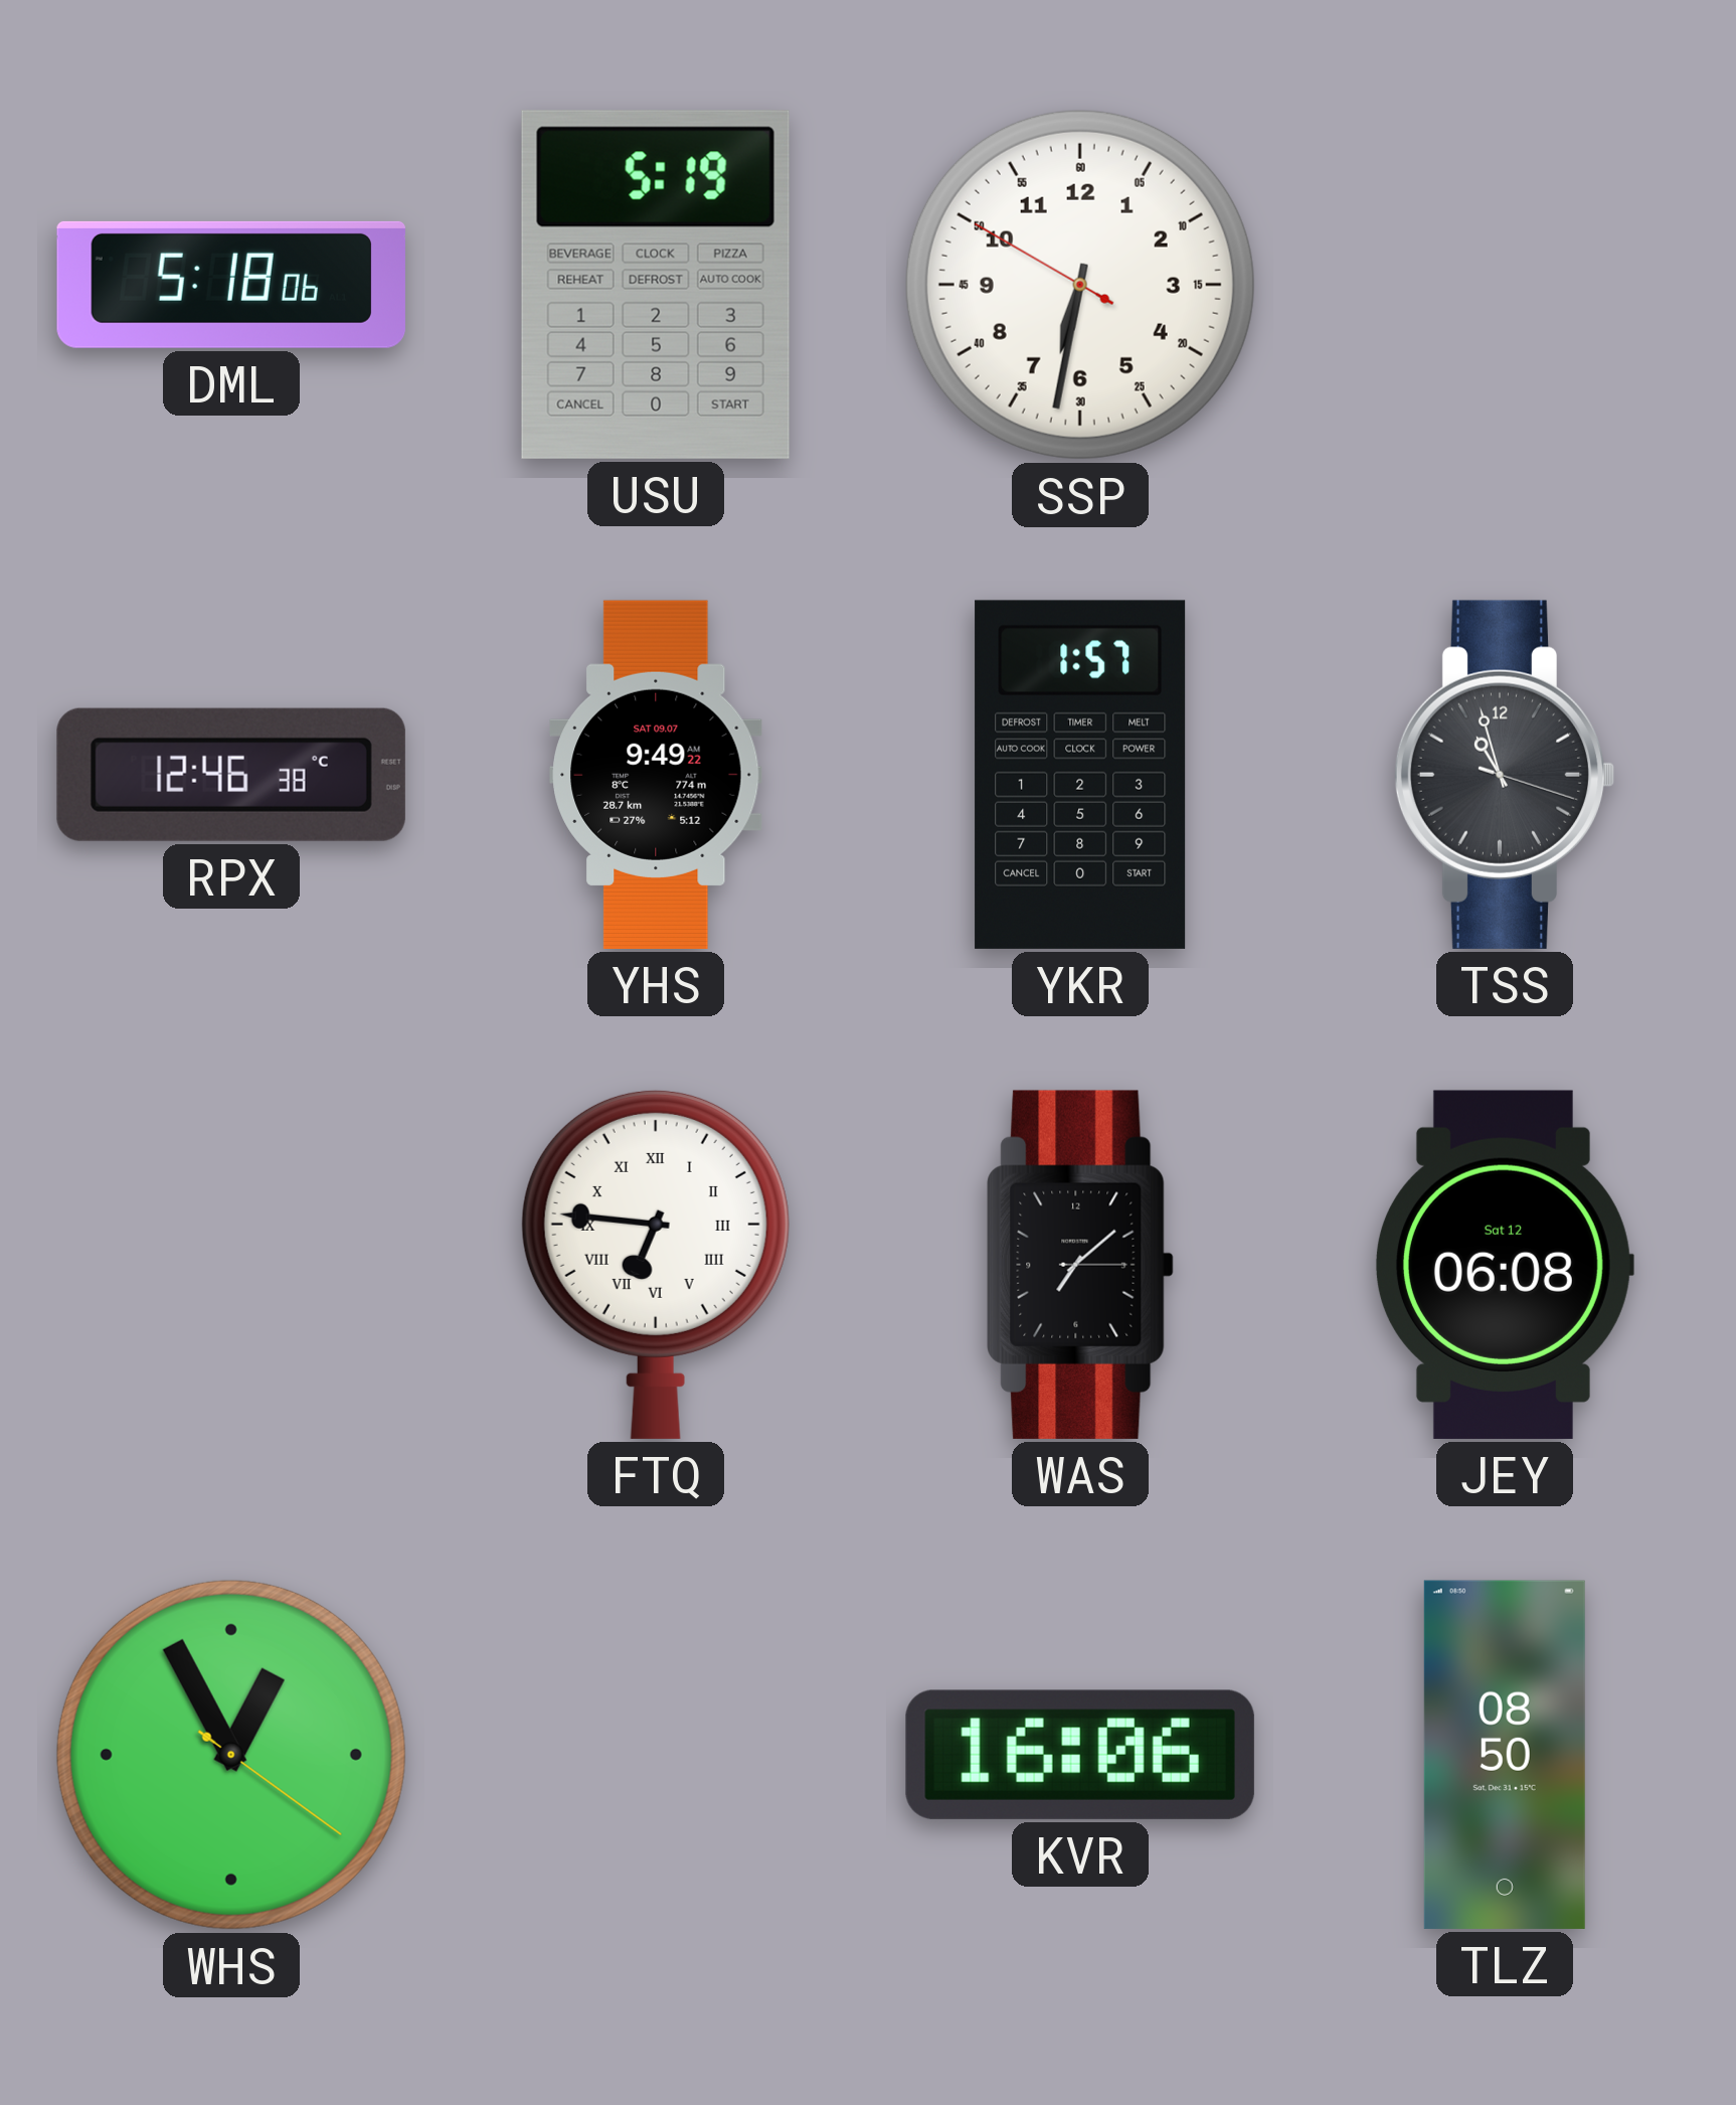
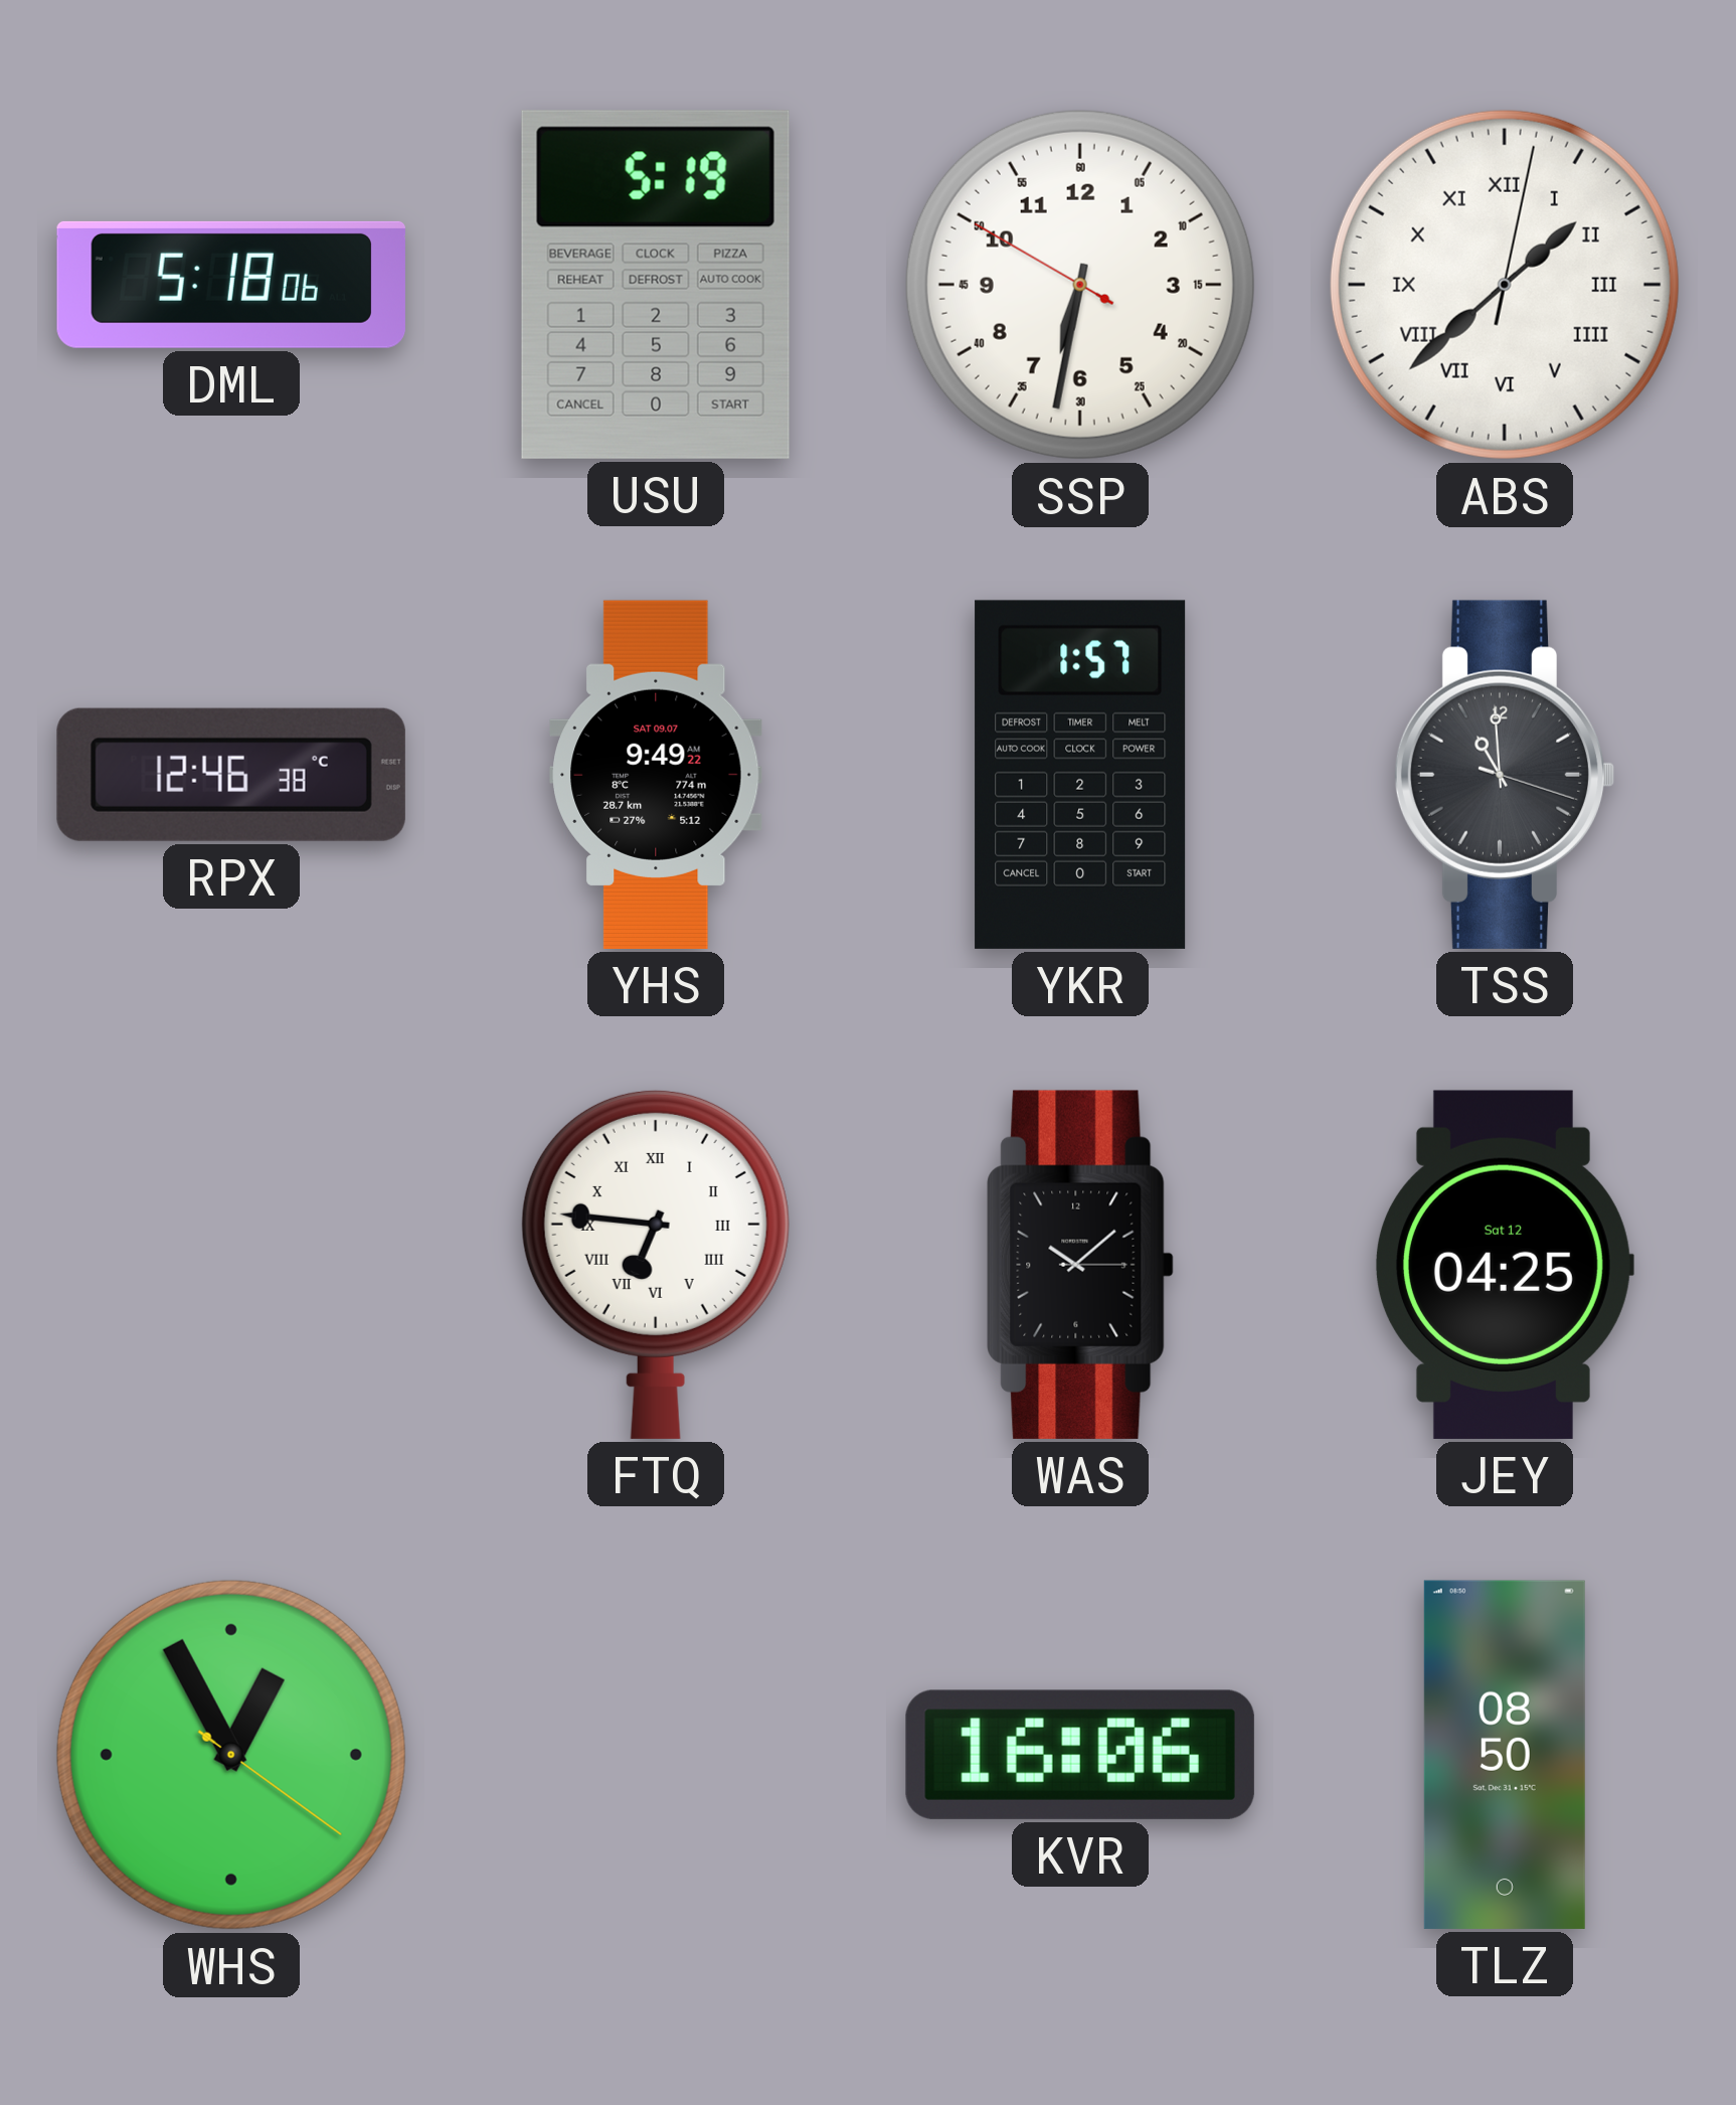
ABS: none -> 1:38
TSS: 10:57 -> 10:59
WAS: 7:08 -> 10:08
JEY: 06:08 -> 04:25
